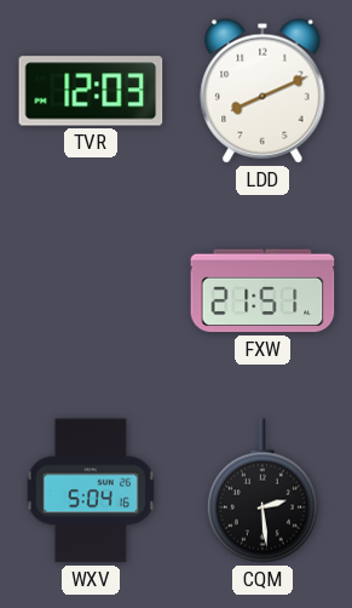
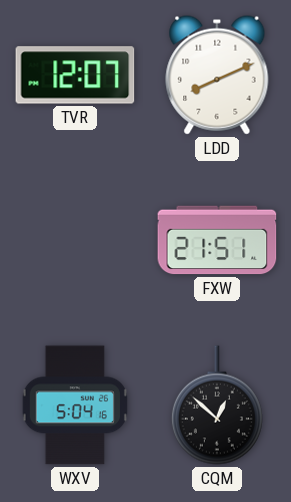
TVR: 12:03 -> 12:07
CQM: 2:29 -> 12:52
